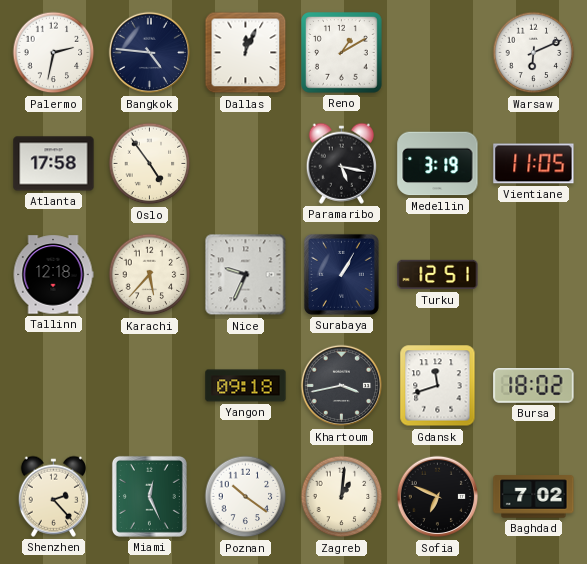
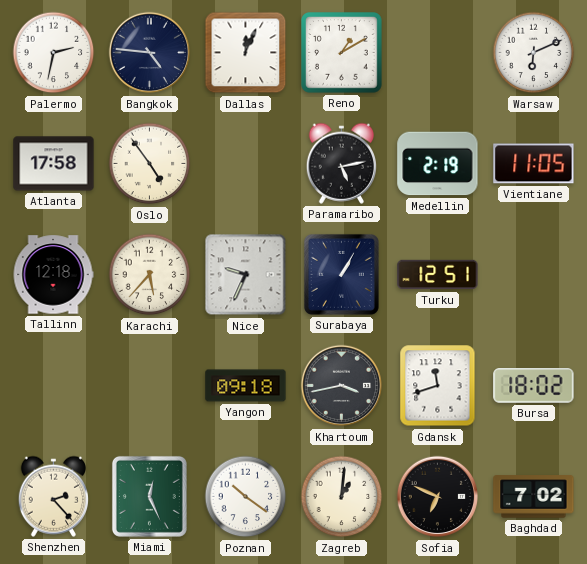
Paramaribo: 5:17 -> 5:13
Medellin: 3:19 -> 2:19
